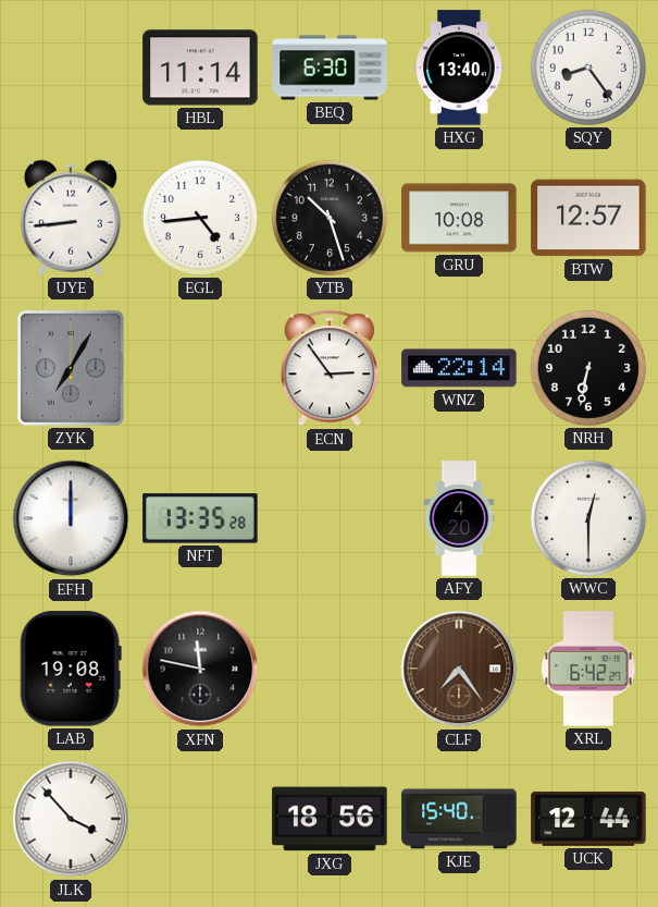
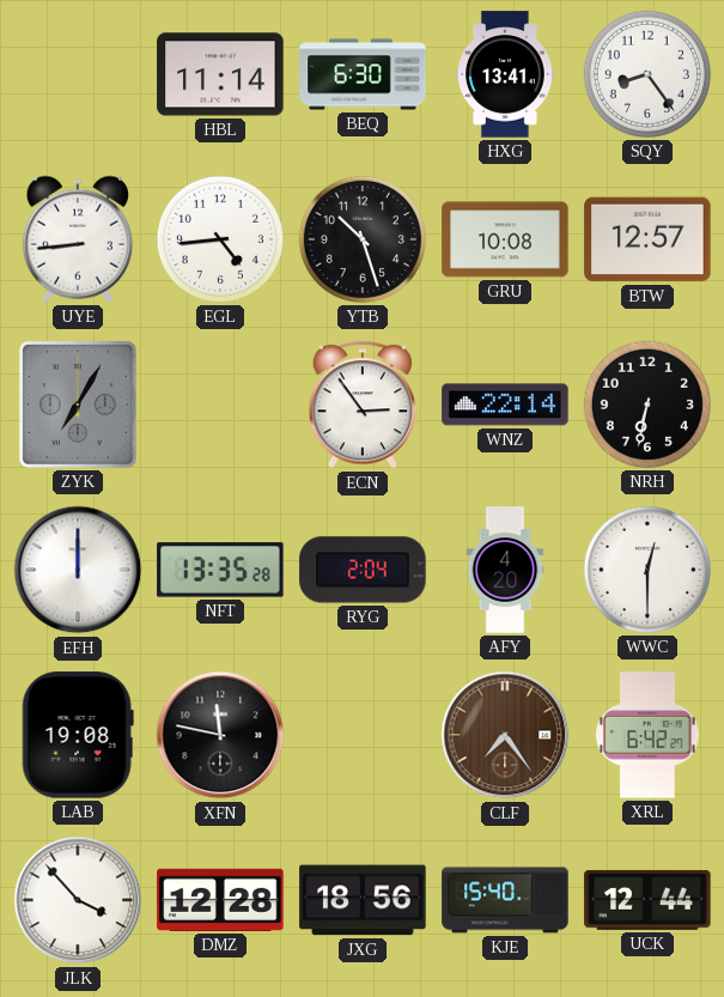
HXG: 13:40 -> 13:41
RYG: none -> 2:04
DMZ: none -> 12:28
